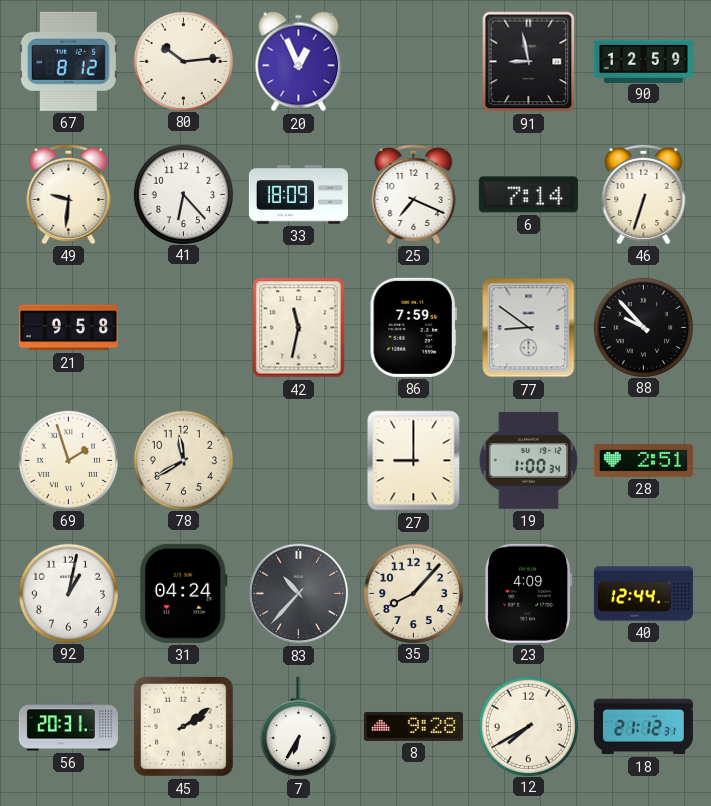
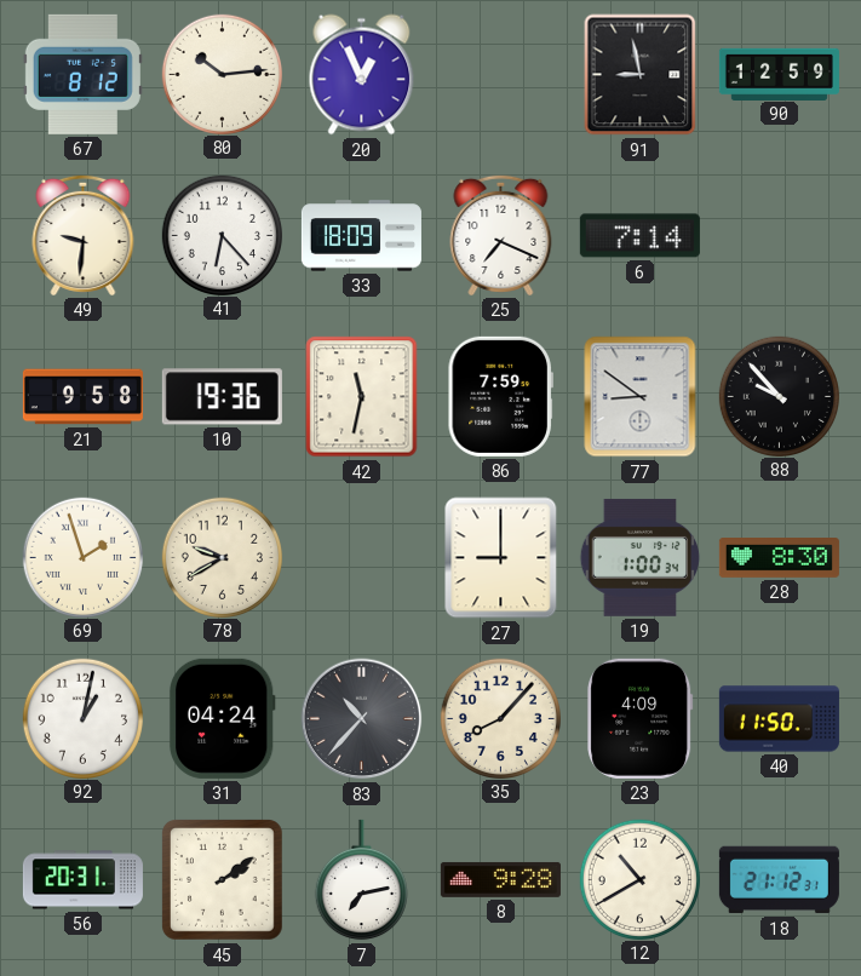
46: 6:33 -> none
10: none -> 19:36
78: 11:40 -> 9:40
28: 2:51 -> 8:30
40: 12:44 -> 11:50
7: 6:35 -> 7:13
12: 7:40 -> 10:40
